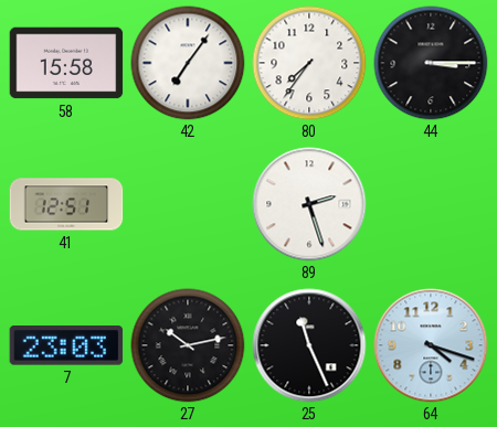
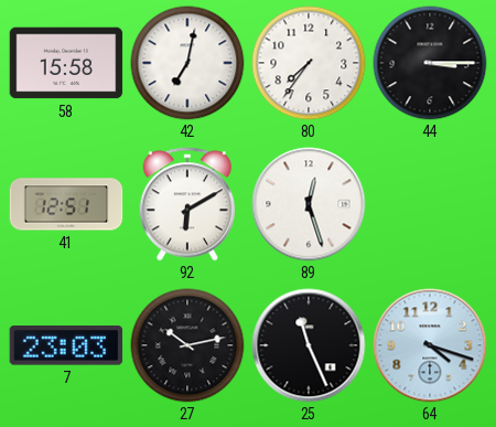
42: 7:06 -> 7:02
92: none -> 6:10
89: 2:27 -> 12:27
